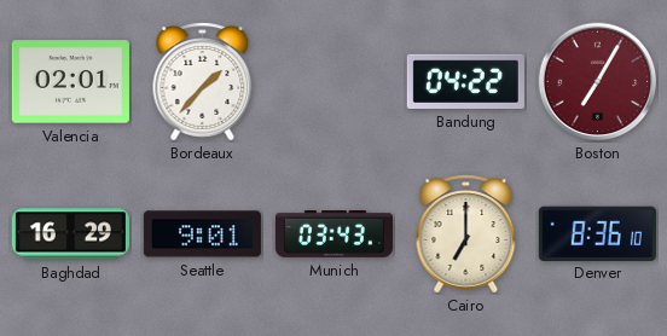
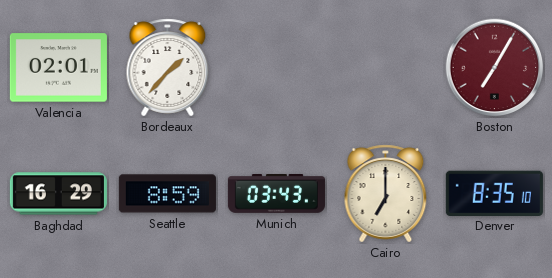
Bandung: 04:22 -> none
Seattle: 9:01 -> 8:59
Denver: 8:36 -> 8:35
